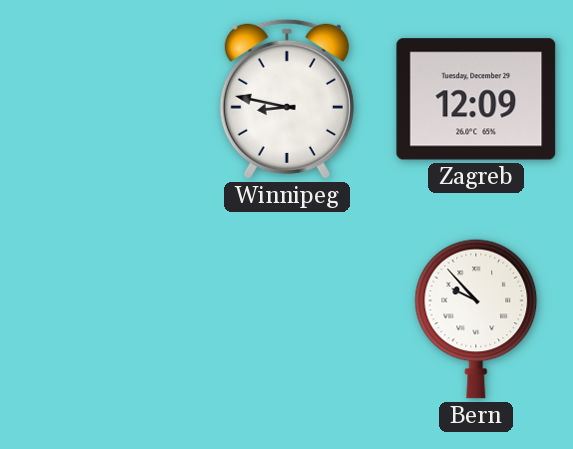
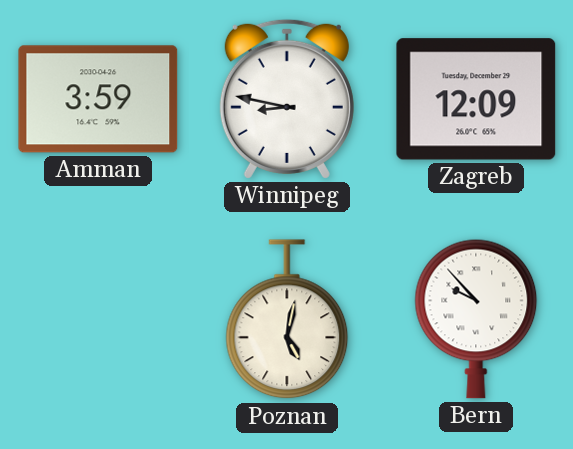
Amman: none -> 3:59
Poznan: none -> 5:02
